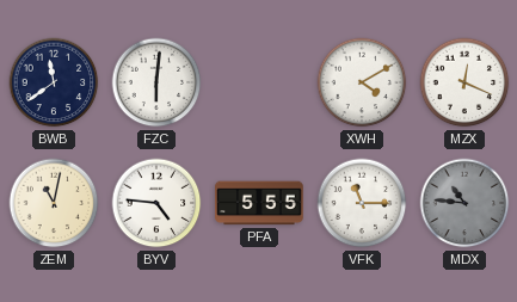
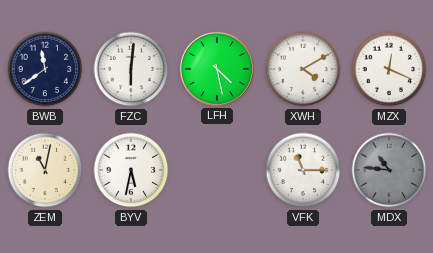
LFH: none -> 4:28
BYV: 4:46 -> 5:32
PFA: 5:55 -> none
